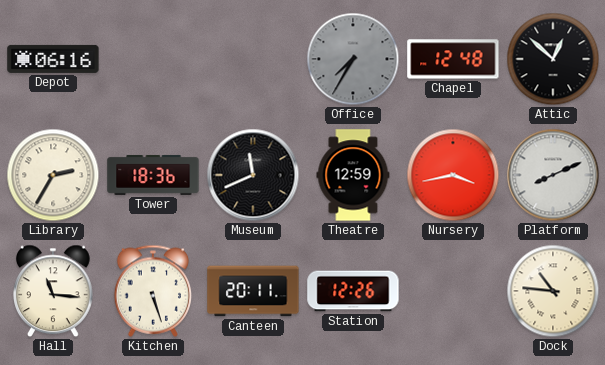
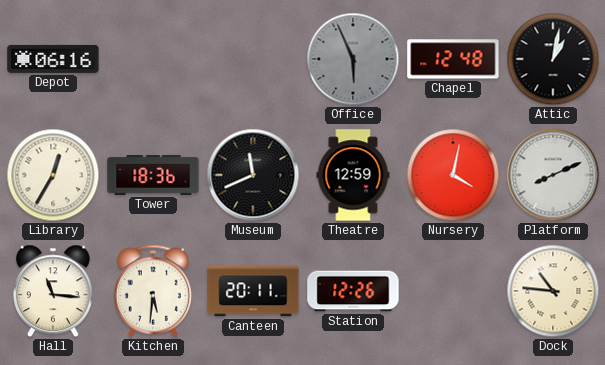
Office: 7:35 -> 5:56
Attic: 12:52 -> 1:02
Library: 2:35 -> 12:35
Nursery: 3:43 -> 4:02
Kitchen: 5:27 -> 5:31
